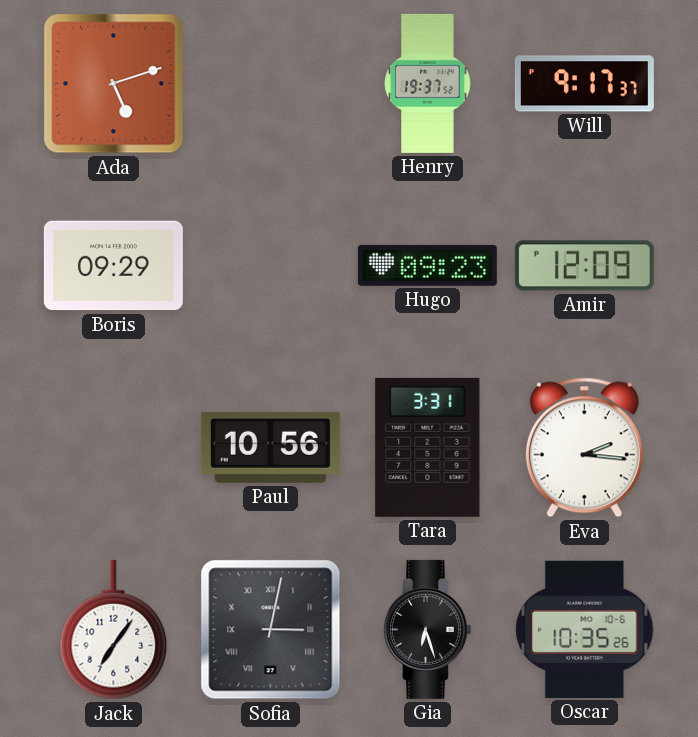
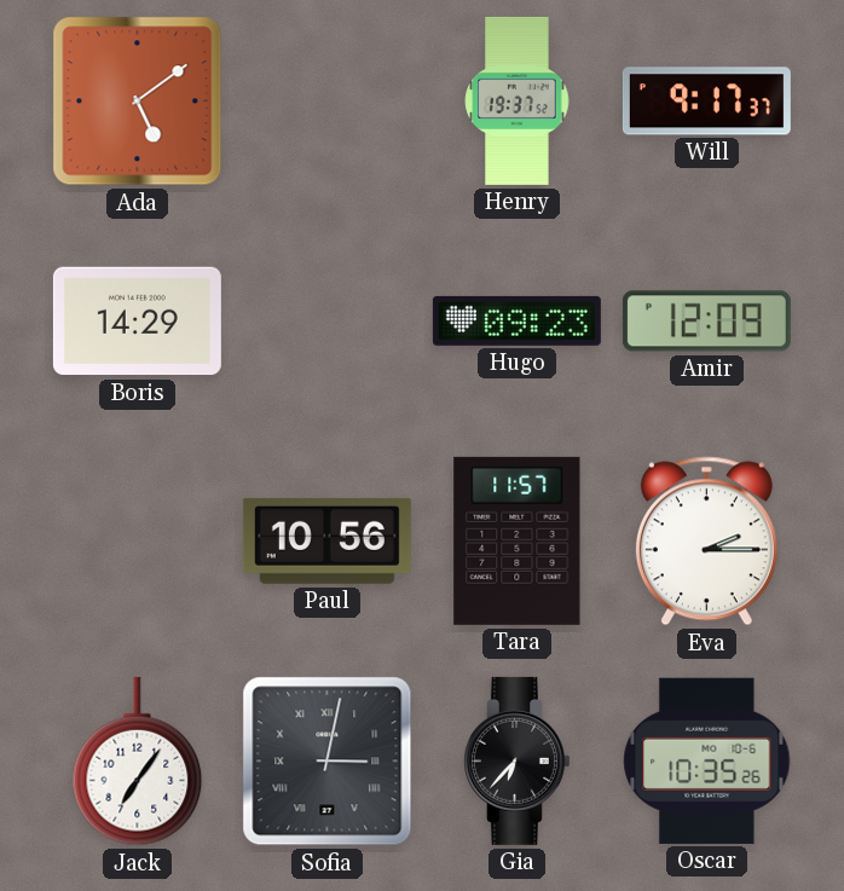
Ada: 5:12 -> 5:09
Boris: 09:29 -> 14:29
Tara: 3:31 -> 11:57
Eva: 2:16 -> 2:15
Gia: 6:27 -> 6:37
